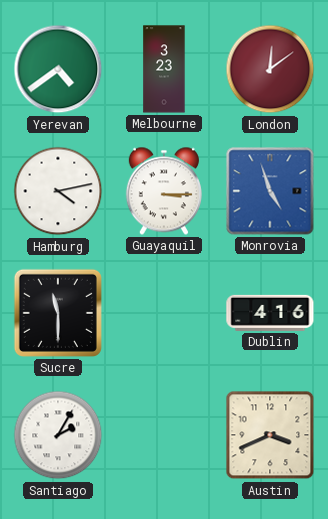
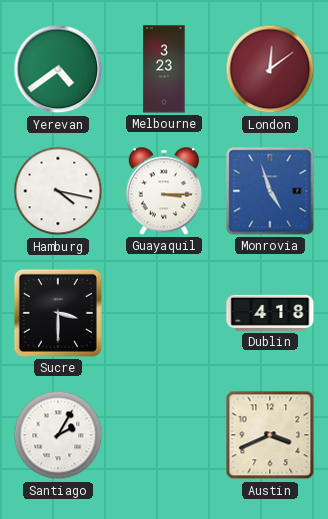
Hamburg: 4:13 -> 4:17
Sucre: 11:30 -> 3:30
Dublin: 4:16 -> 4:18
